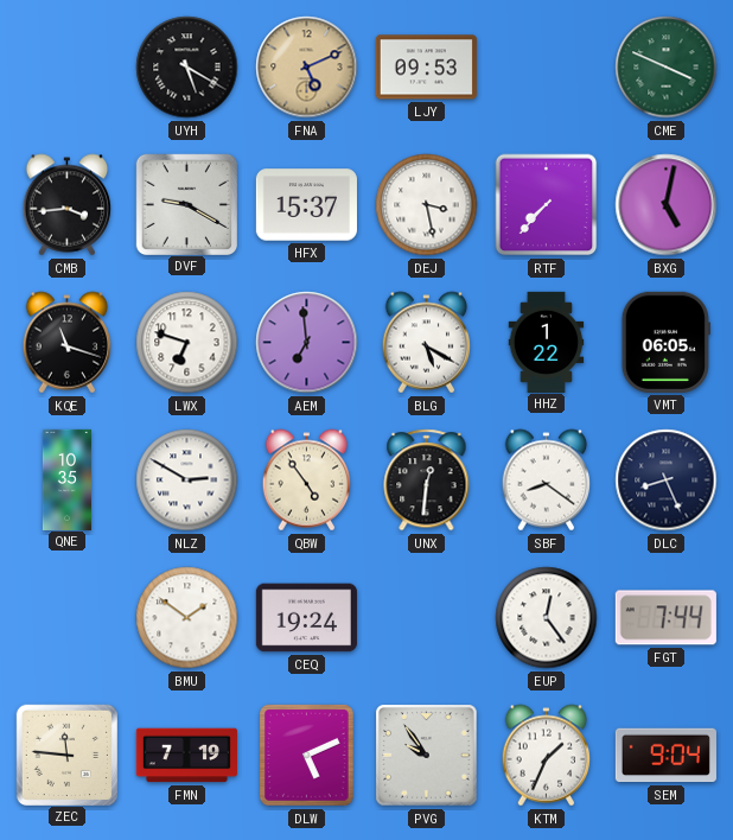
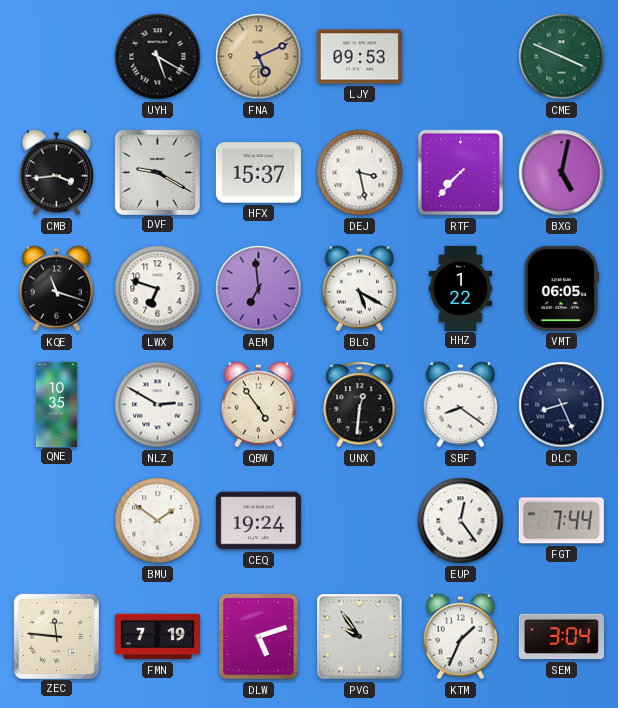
DLW: 5:11 -> 5:12
SEM: 9:04 -> 3:04
